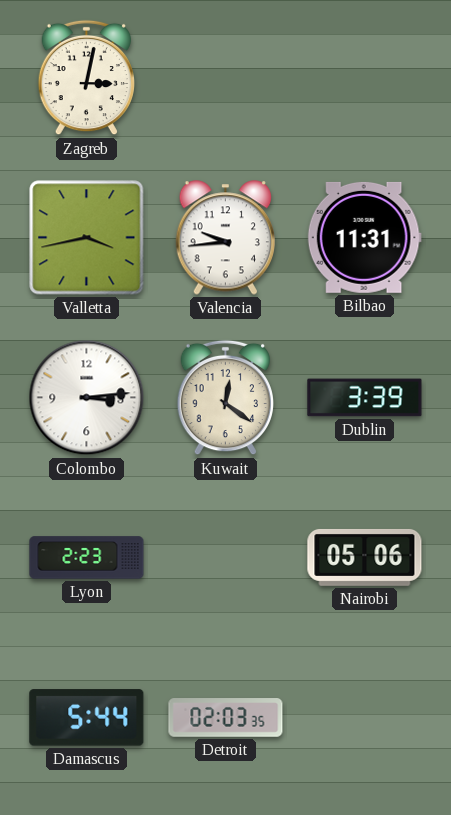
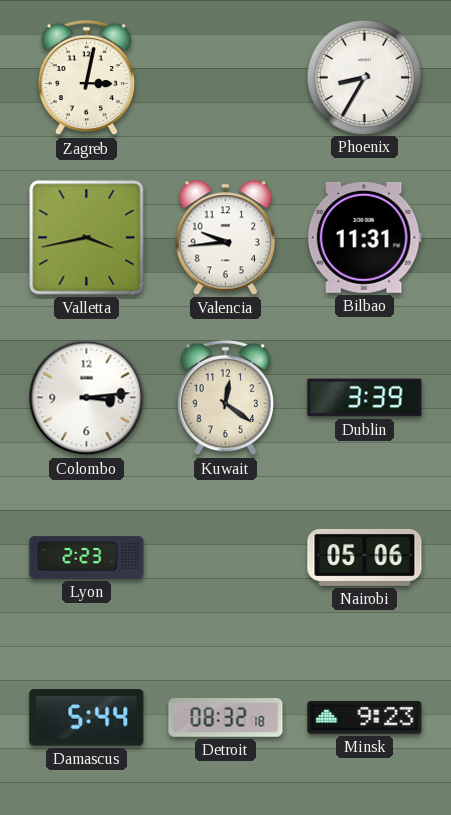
Phoenix: none -> 8:35
Detroit: 02:03 -> 08:32
Minsk: none -> 9:23
